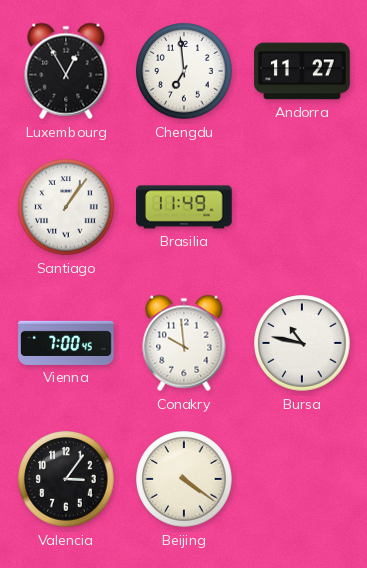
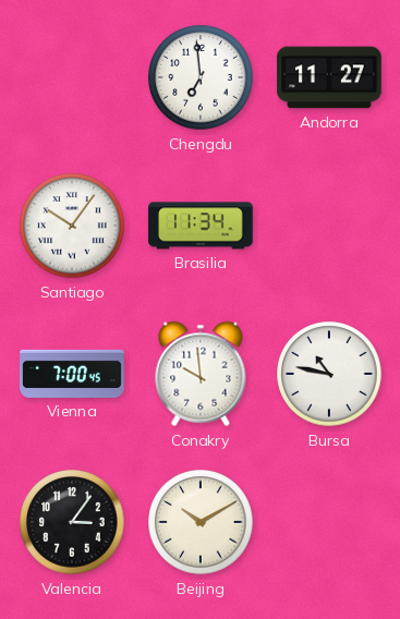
Luxembourg: 12:55 -> none
Santiago: 1:06 -> 10:06
Brasilia: 11:49 -> 11:34
Beijing: 4:21 -> 10:10
